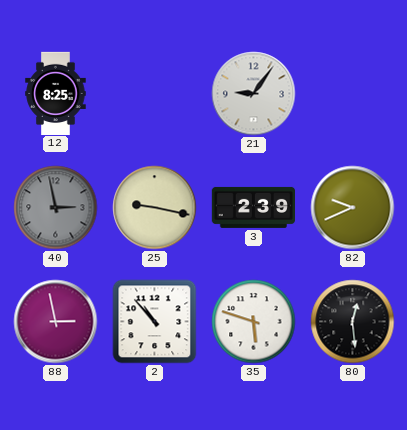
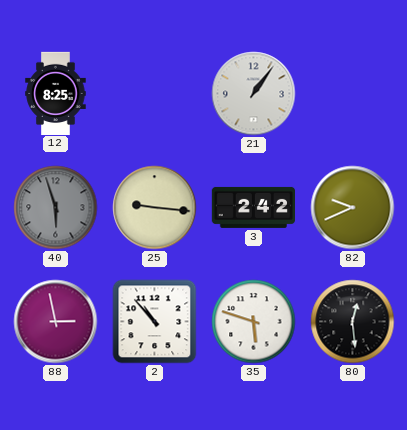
21: 9:06 -> 1:06
40: 2:58 -> 5:57
25: 9:17 -> 9:16
3: 2:39 -> 2:42
